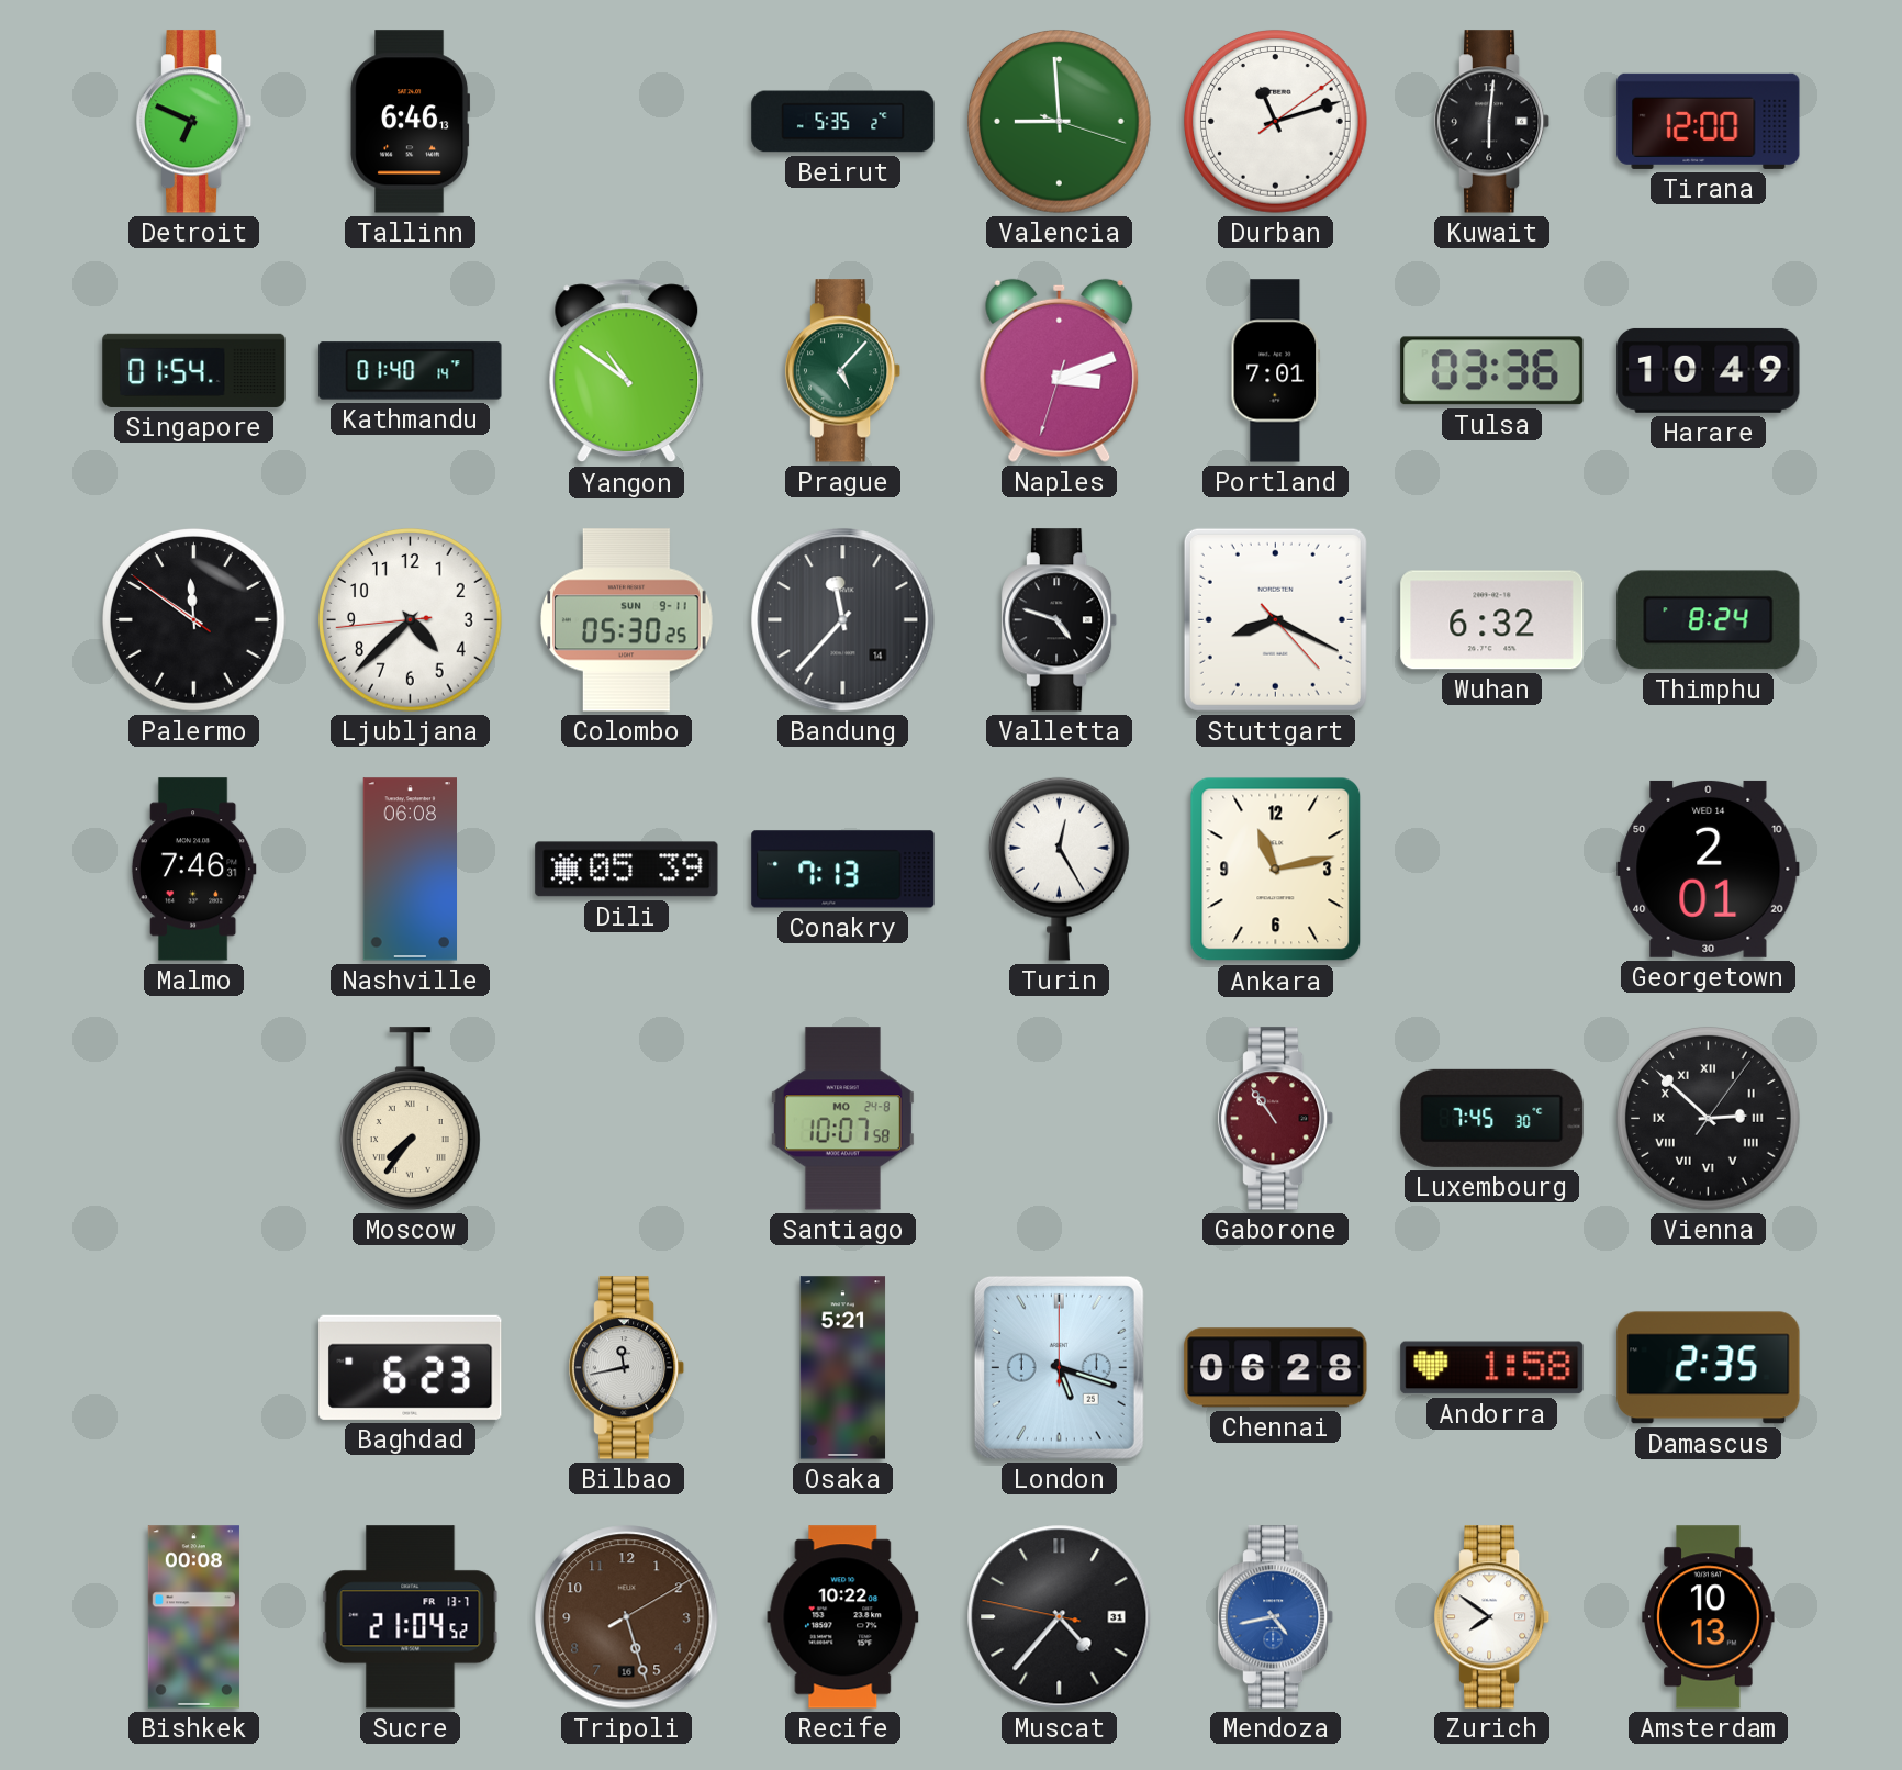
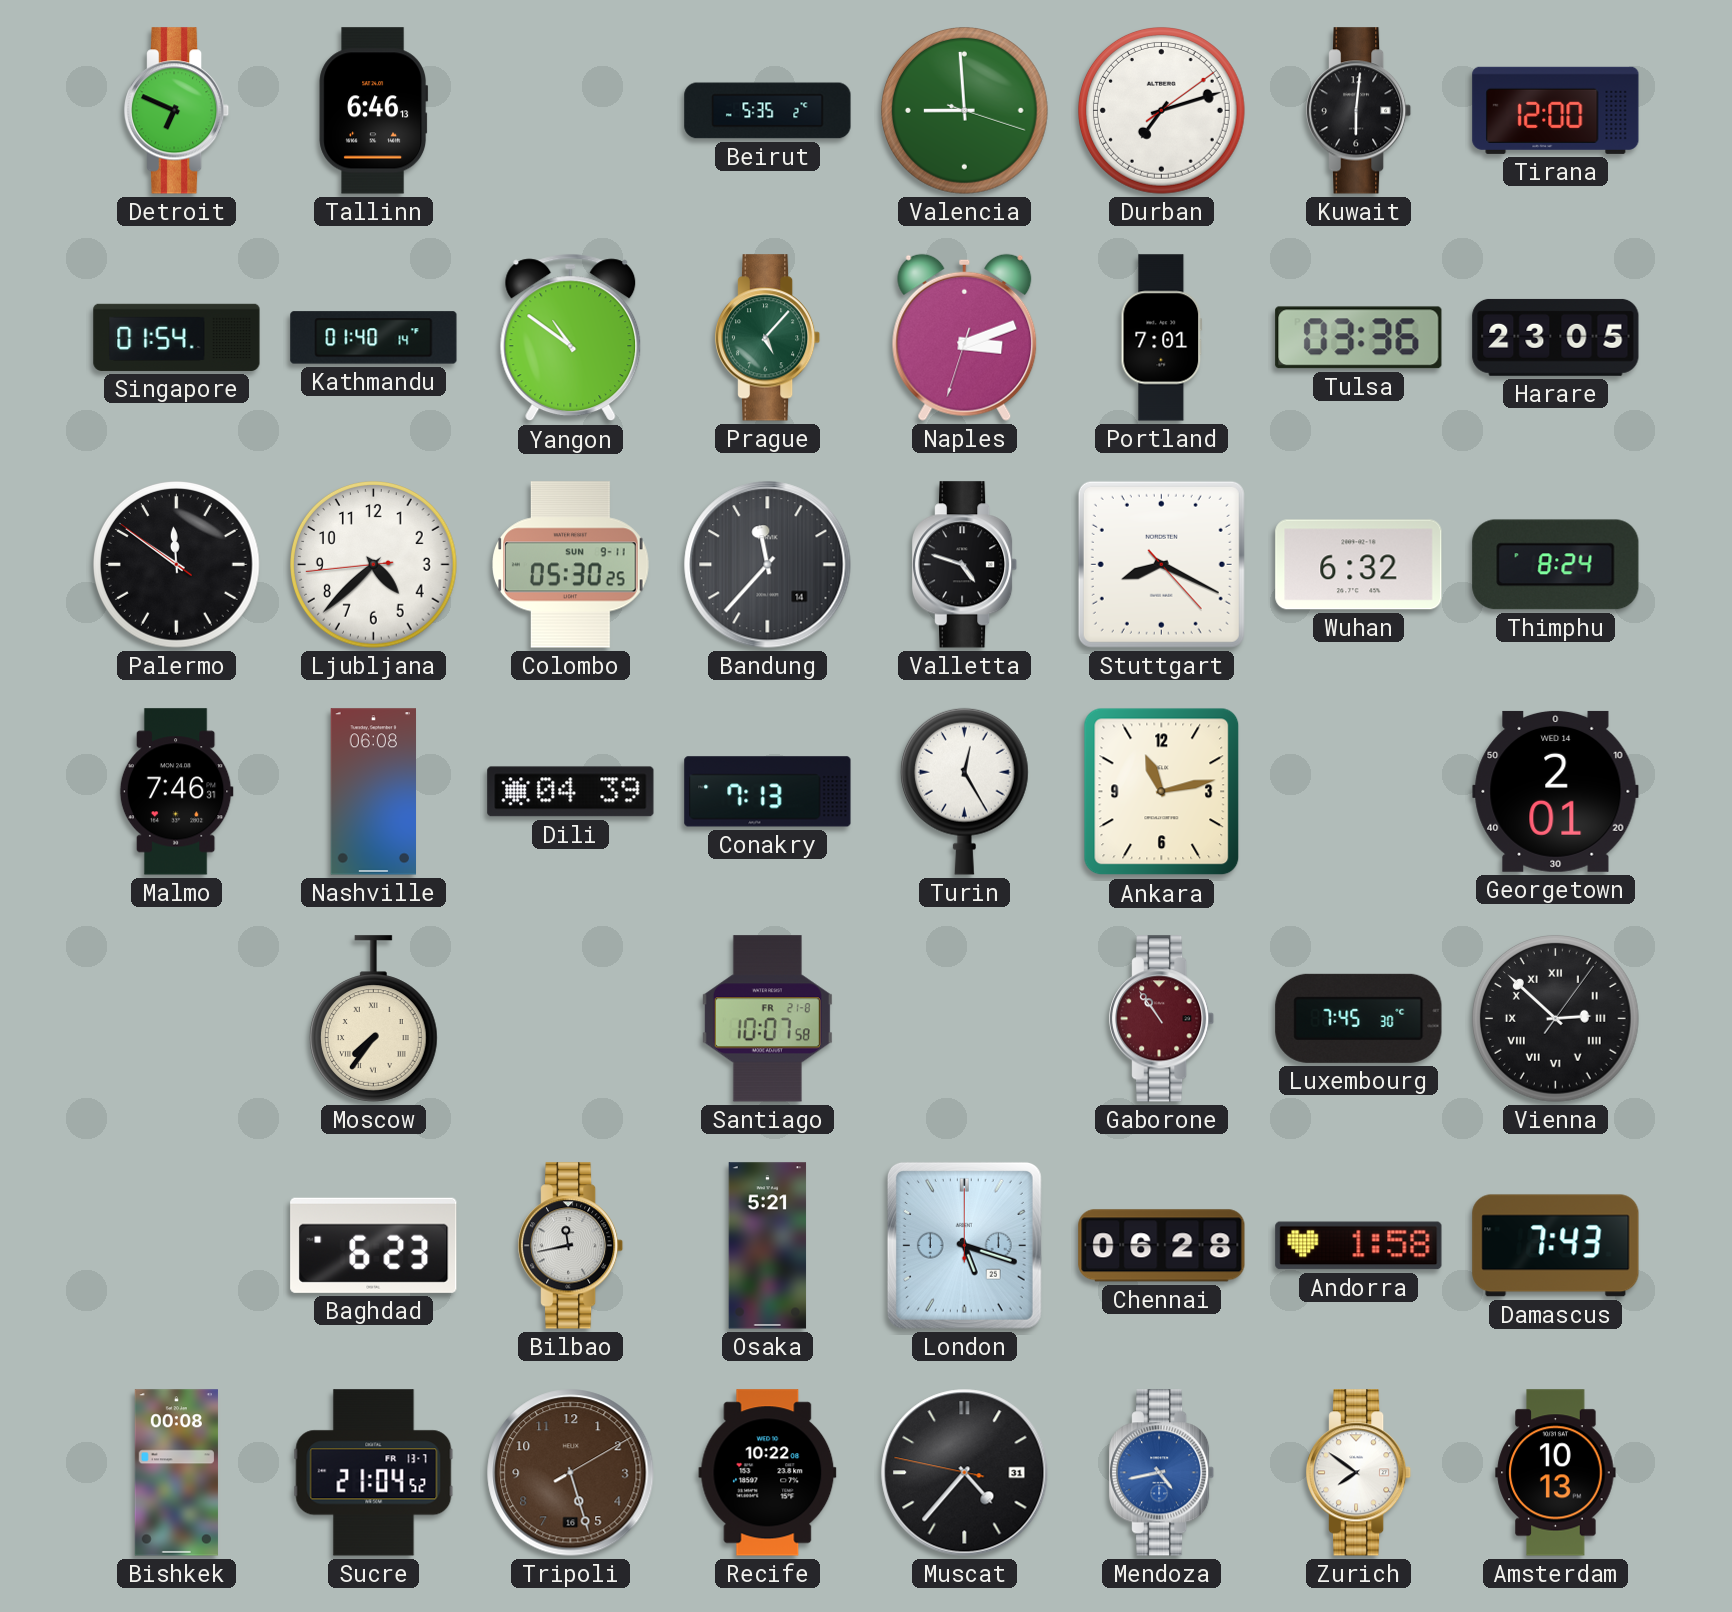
Durban: 11:12 -> 7:12
Harare: 10:49 -> 23:05
Dili: 05:39 -> 04:39
Santiago date: MO 24-8 -> FR 21-8
Damascus: 2:35 -> 7:43
